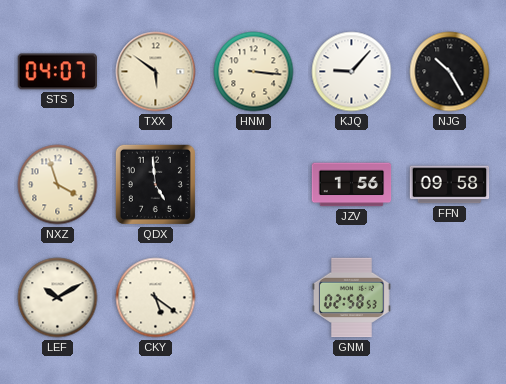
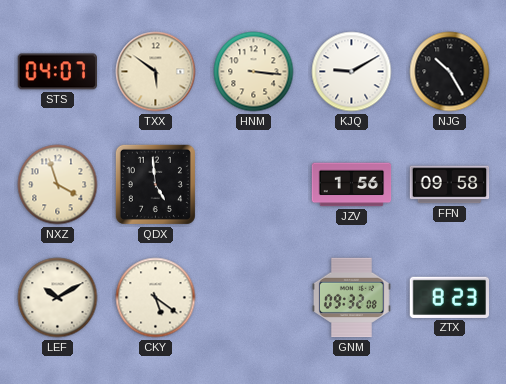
KJQ: 9:07 -> 9:10
GNM: 02:58 -> 09:32
ZTX: none -> 8:23
